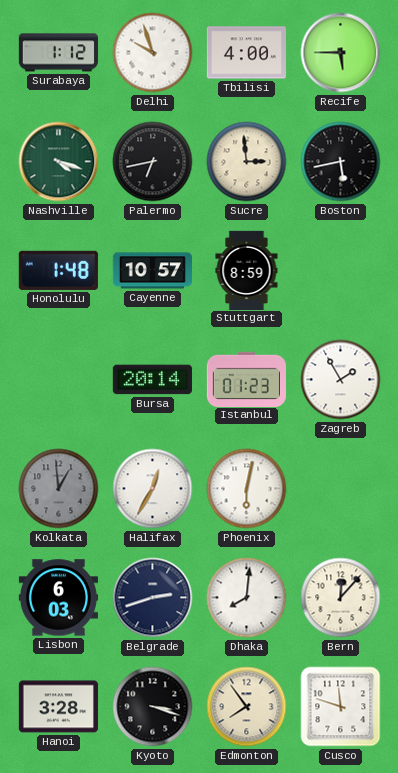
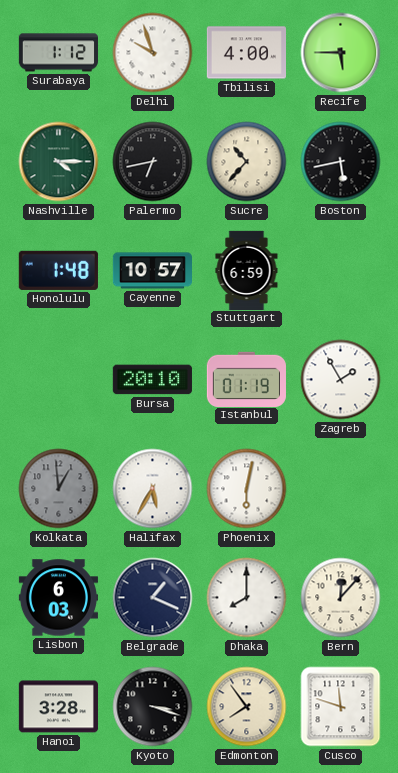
Nashville: 4:18 -> 4:15
Sucre: 2:59 -> 10:37
Stuttgart: 8:59 -> 6:59
Bursa: 20:14 -> 20:10
Istanbul: 01:23 -> 01:19
Halifax: 12:35 -> 5:35
Belgrade: 2:42 -> 1:19
Dhaka: 8:01 -> 8:00
